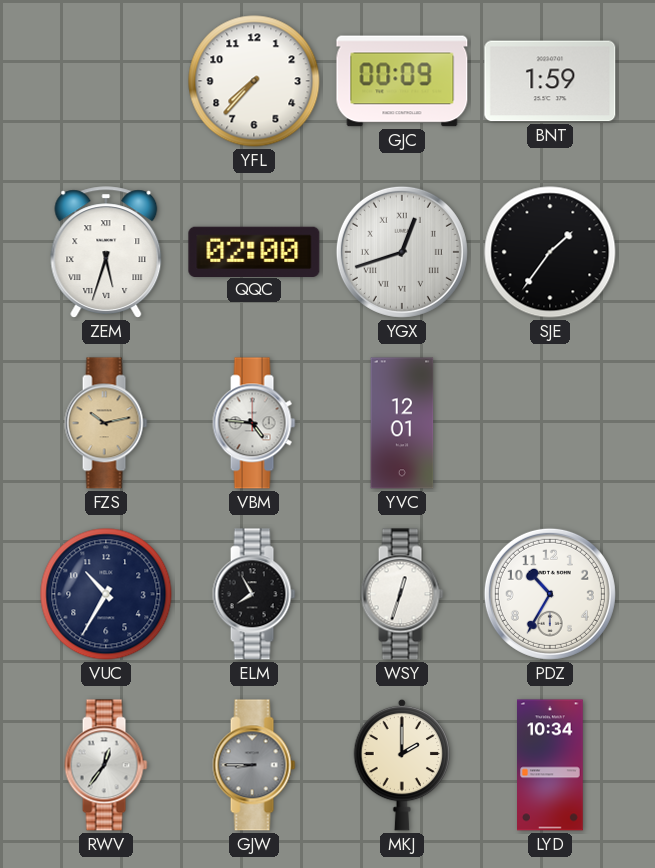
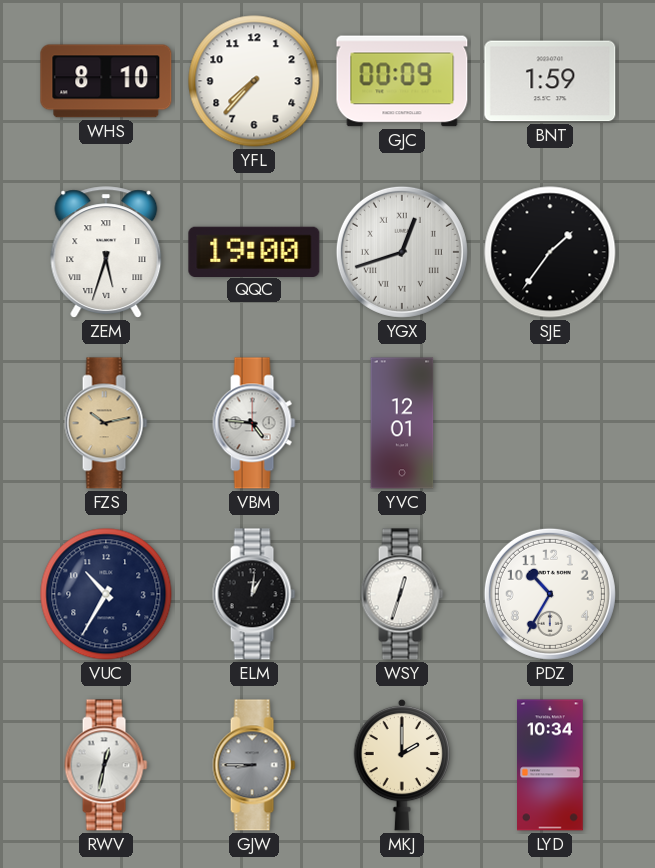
WHS: none -> 8:10
QQC: 02:00 -> 19:00
ELM: 7:55 -> 1:01
RWV: 12:36 -> 12:32
